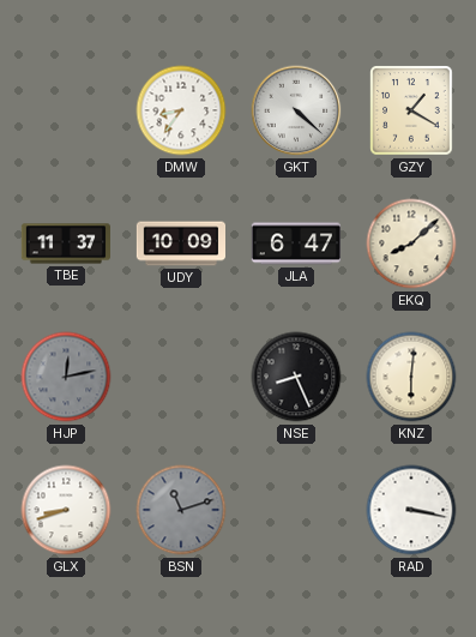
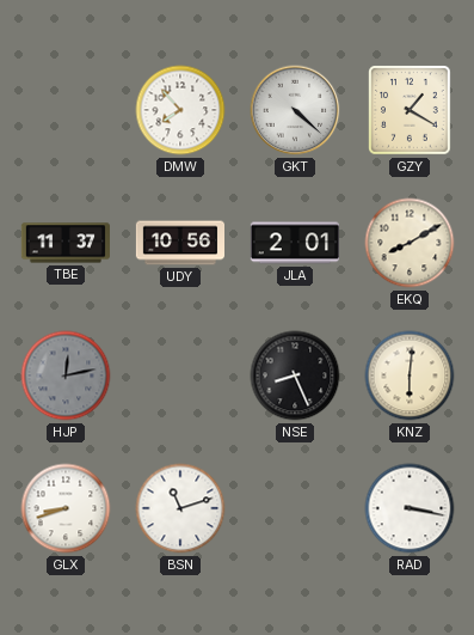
DMW: 8:36 -> 7:53
UDY: 10:09 -> 10:56
JLA: 6:47 -> 2:01
EKQ: 8:08 -> 8:10
BSN dial: grey -> white
